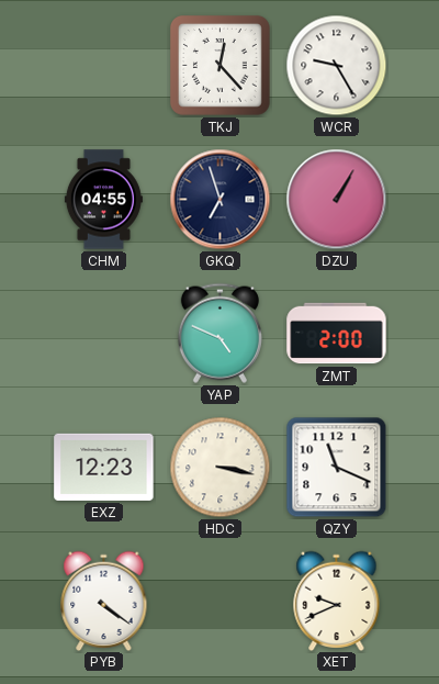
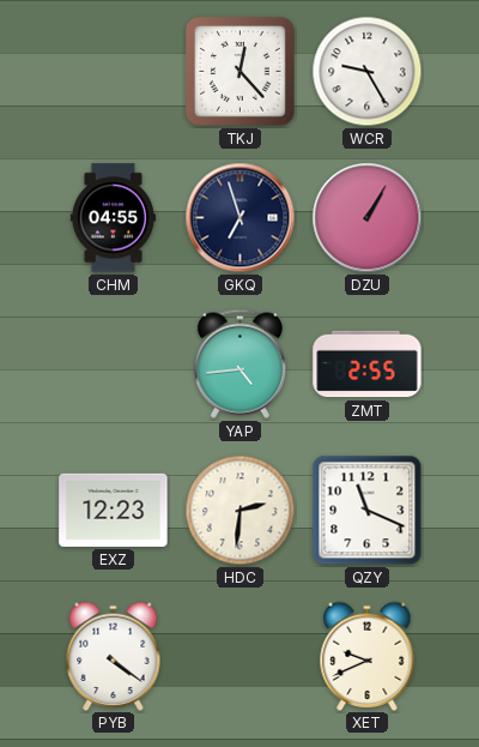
YAP: 4:49 -> 4:44
ZMT: 2:00 -> 2:55
HDC: 3:17 -> 2:31
